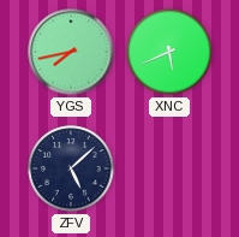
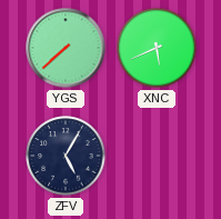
YGS: 7:43 -> 7:38
ZFV: 5:08 -> 5:05
